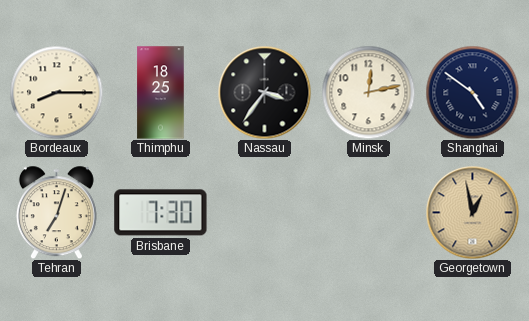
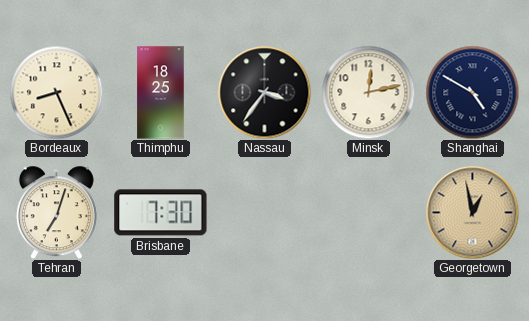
Bordeaux: 8:15 -> 8:26
Shanghai: 4:51 -> 4:50
